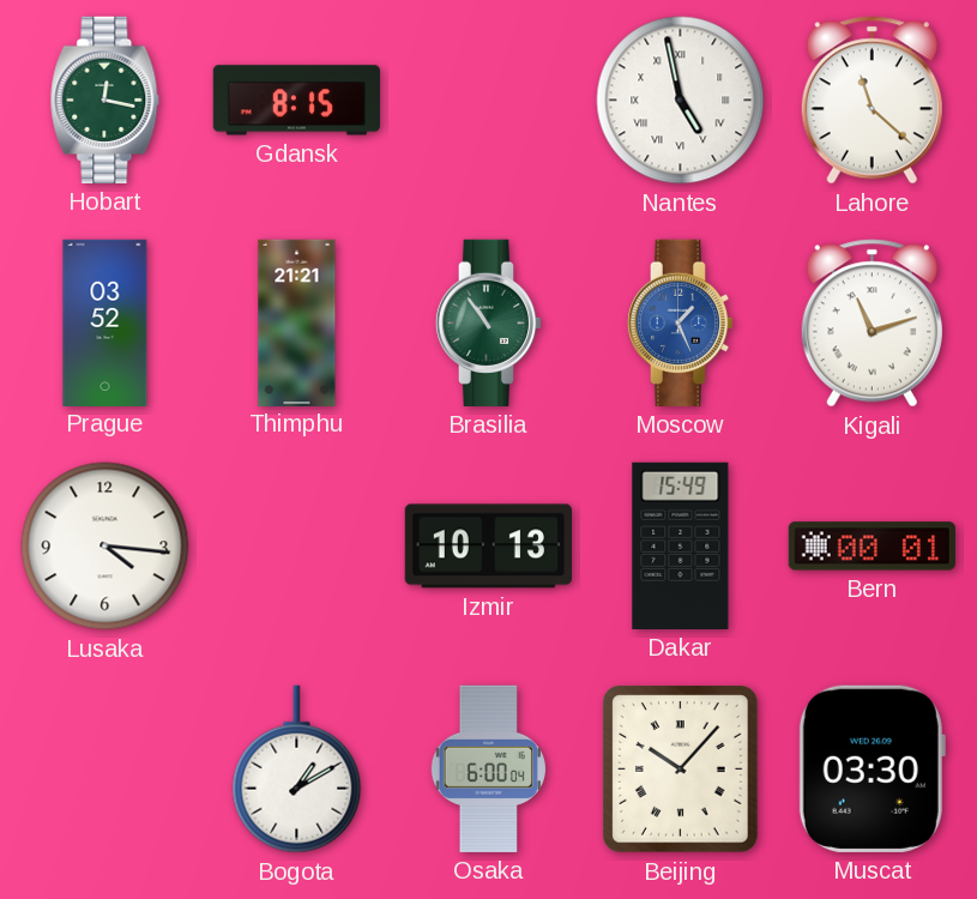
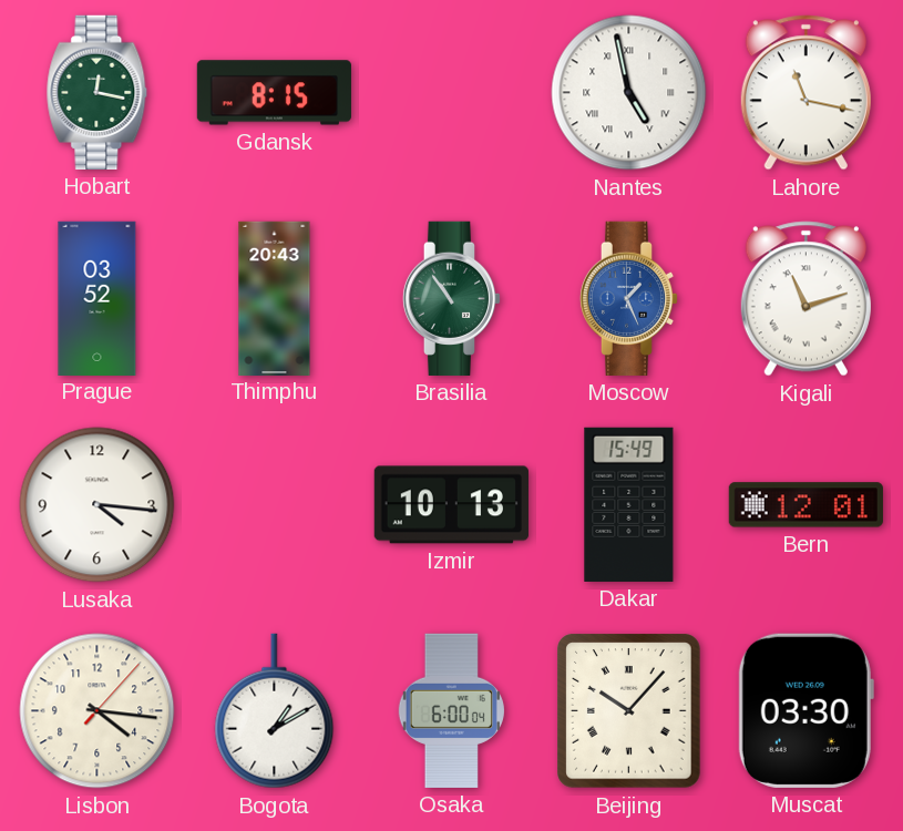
Lahore: 11:22 -> 11:17
Thimphu: 21:21 -> 20:43
Bern: 00:01 -> 12:01
Lisbon: none -> 4:16
